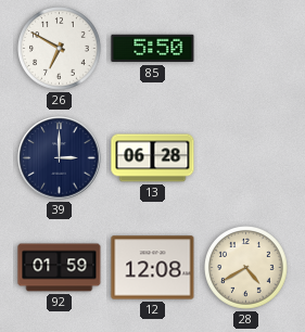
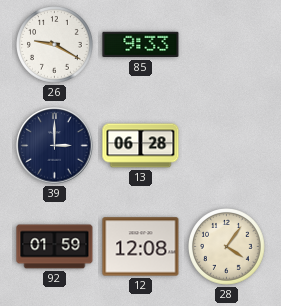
26: 6:50 -> 9:20
85: 5:50 -> 9:33
28: 4:40 -> 4:06
